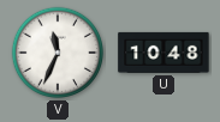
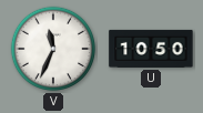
U: 10:48 -> 10:50
